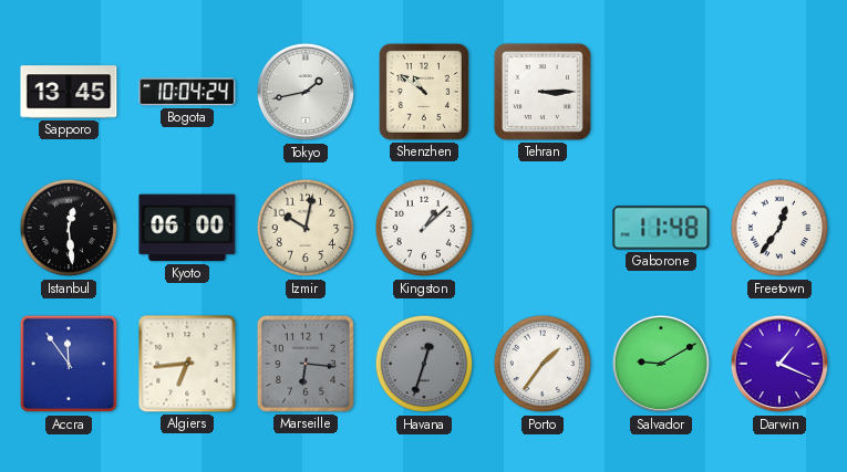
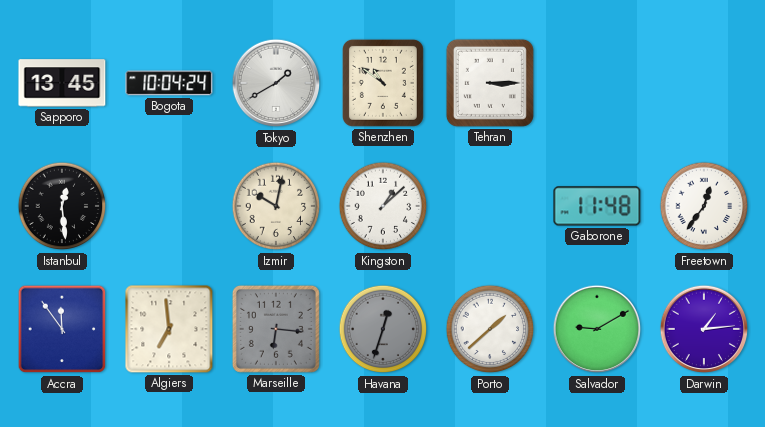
Tokyo: 1:43 -> 1:40
Kyoto: 06:00 -> none
Algiers: 6:44 -> 6:59
Porto: 1:36 -> 1:38
Darwin: 1:19 -> 1:14
